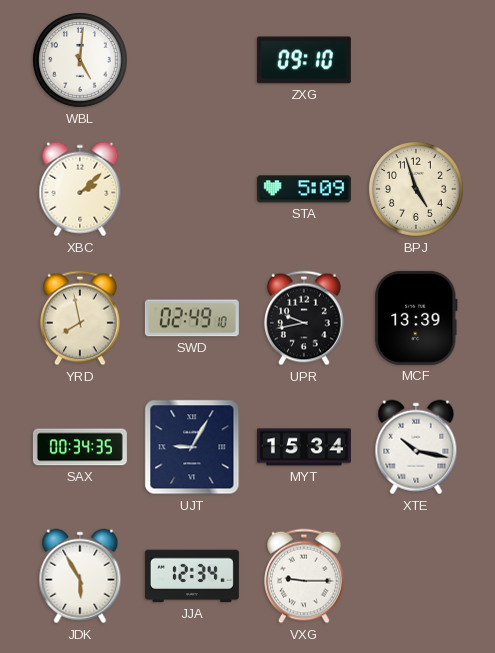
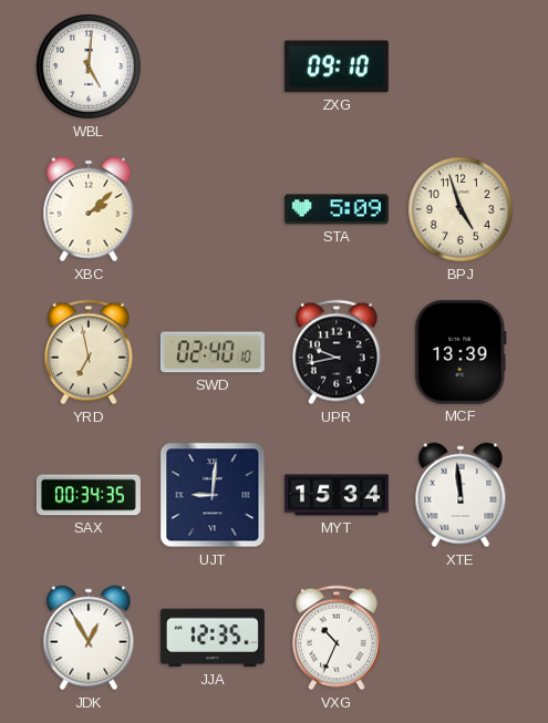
YRD: 7:58 -> 6:58
SWD: 02:49 -> 02:40
UJT: 9:05 -> 9:01
XTE: 10:17 -> 11:59
JDK: 5:55 -> 12:55
JJA: 12:34 -> 12:35
VXG: 9:15 -> 10:34
